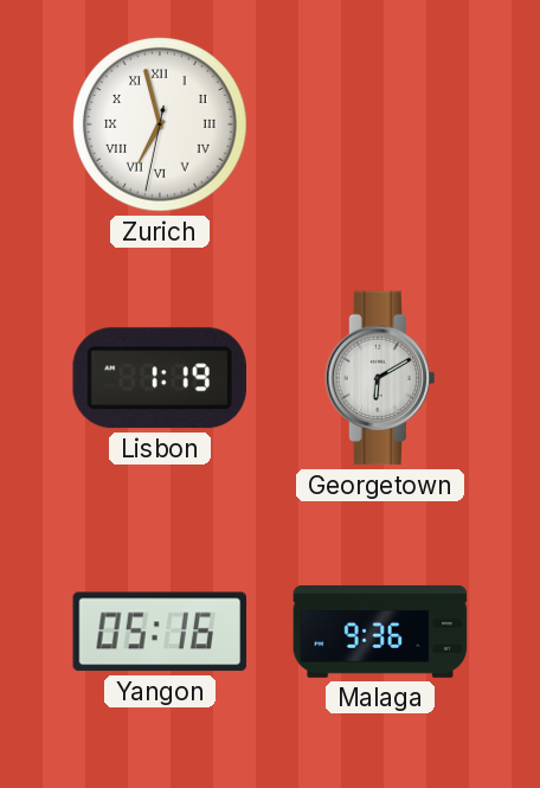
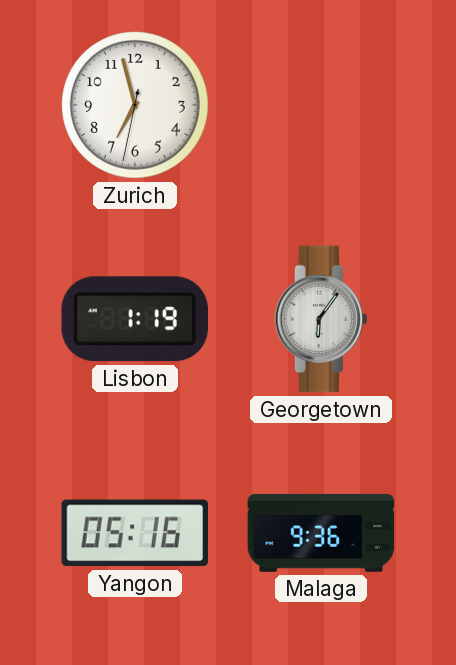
Zurich numerals: Roman -> Arabic
Georgetown: 6:10 -> 6:06
